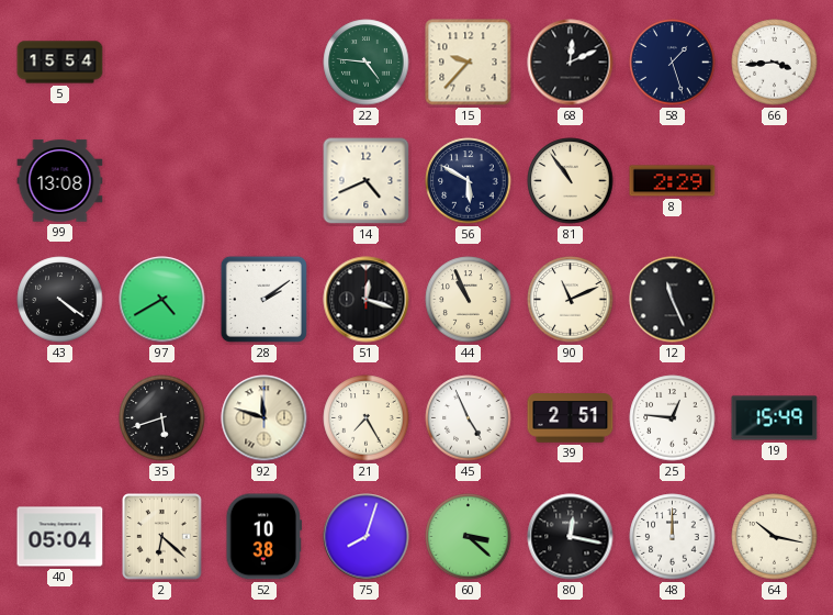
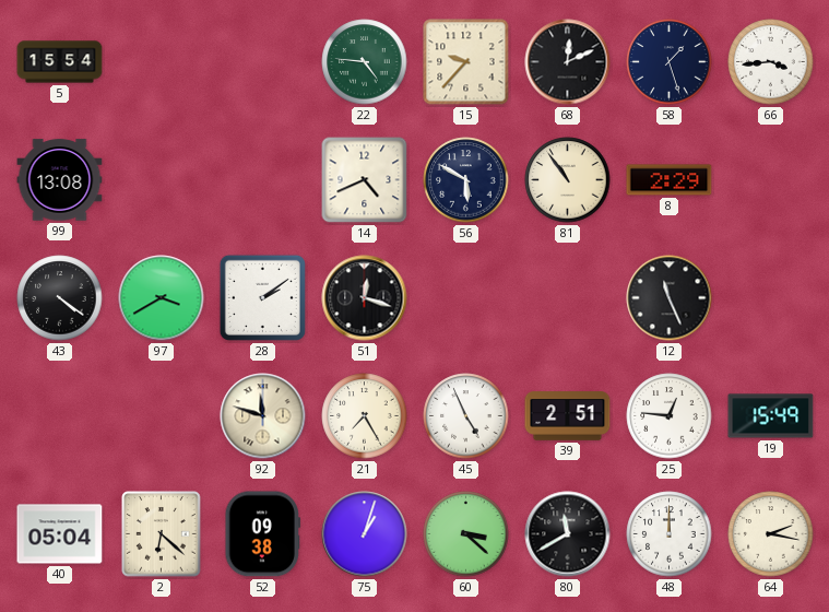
97: 4:40 -> 3:40
44: 10:56 -> none
90: 11:11 -> none
35: 5:42 -> none
52: 10:38 -> 09:38
75: 8:03 -> 1:03
80: 12:17 -> 11:40
64: 10:17 -> 2:17
